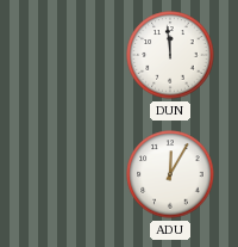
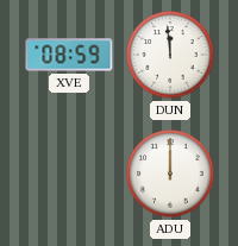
XVE: none -> 08:59
ADU: 12:05 -> 12:00
